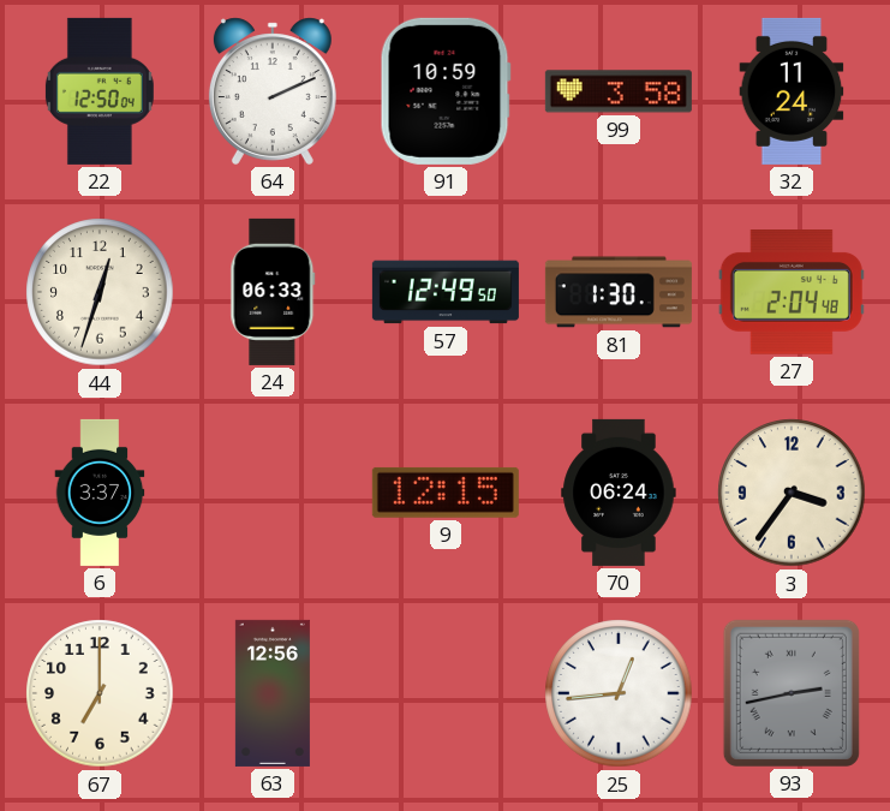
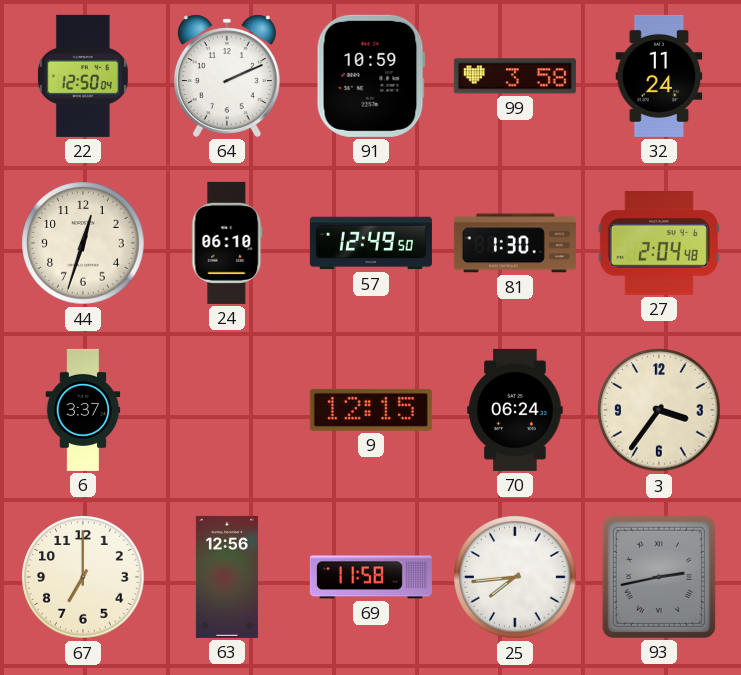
24: 06:33 -> 06:10
69: none -> 11:58
25: 12:44 -> 7:44
